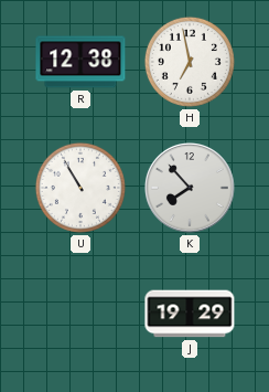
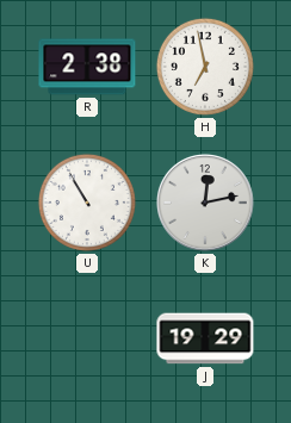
R: 12:38 -> 2:38
K: 7:53 -> 12:13
